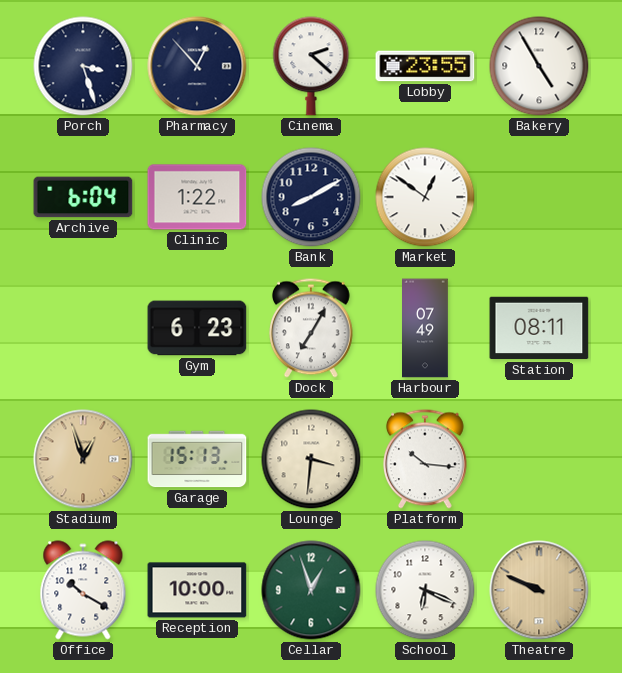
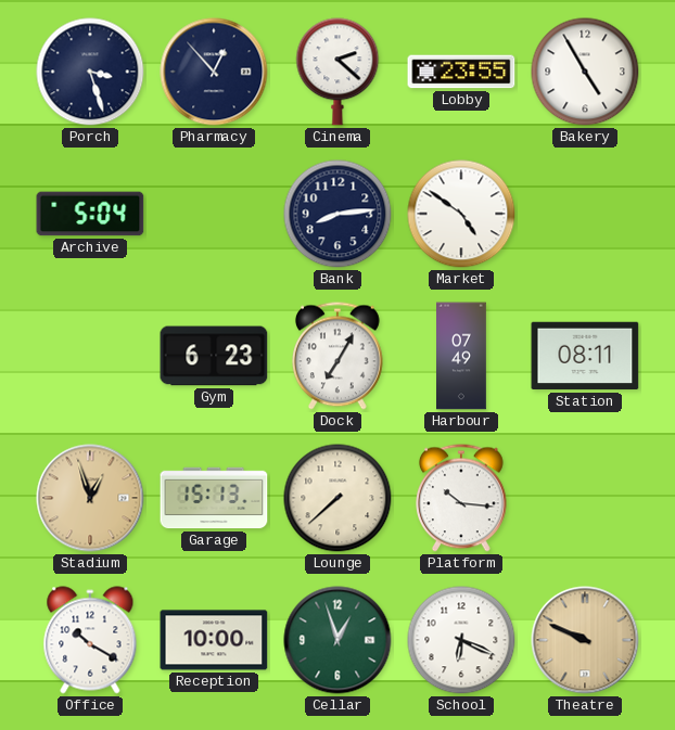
Archive: 6:04 -> 5:04
Clinic: 1:22 -> none
Bank: 8:10 -> 8:14
Market: 12:51 -> 4:51
Lounge: 3:31 -> 7:38
